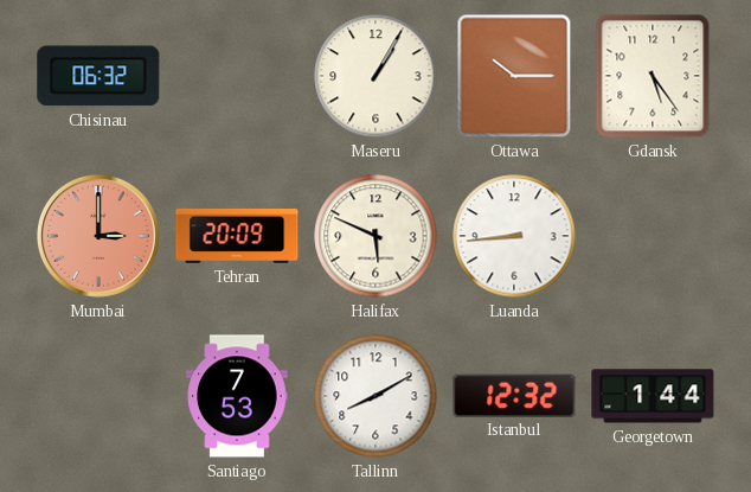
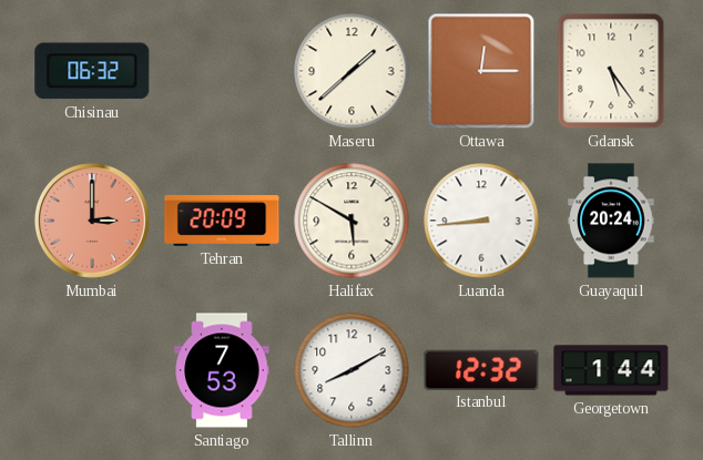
Maseru: 1:05 -> 1:38
Ottawa: 10:15 -> 12:15
Halifax: 5:49 -> 5:50
Guayaquil: none -> 20:24
